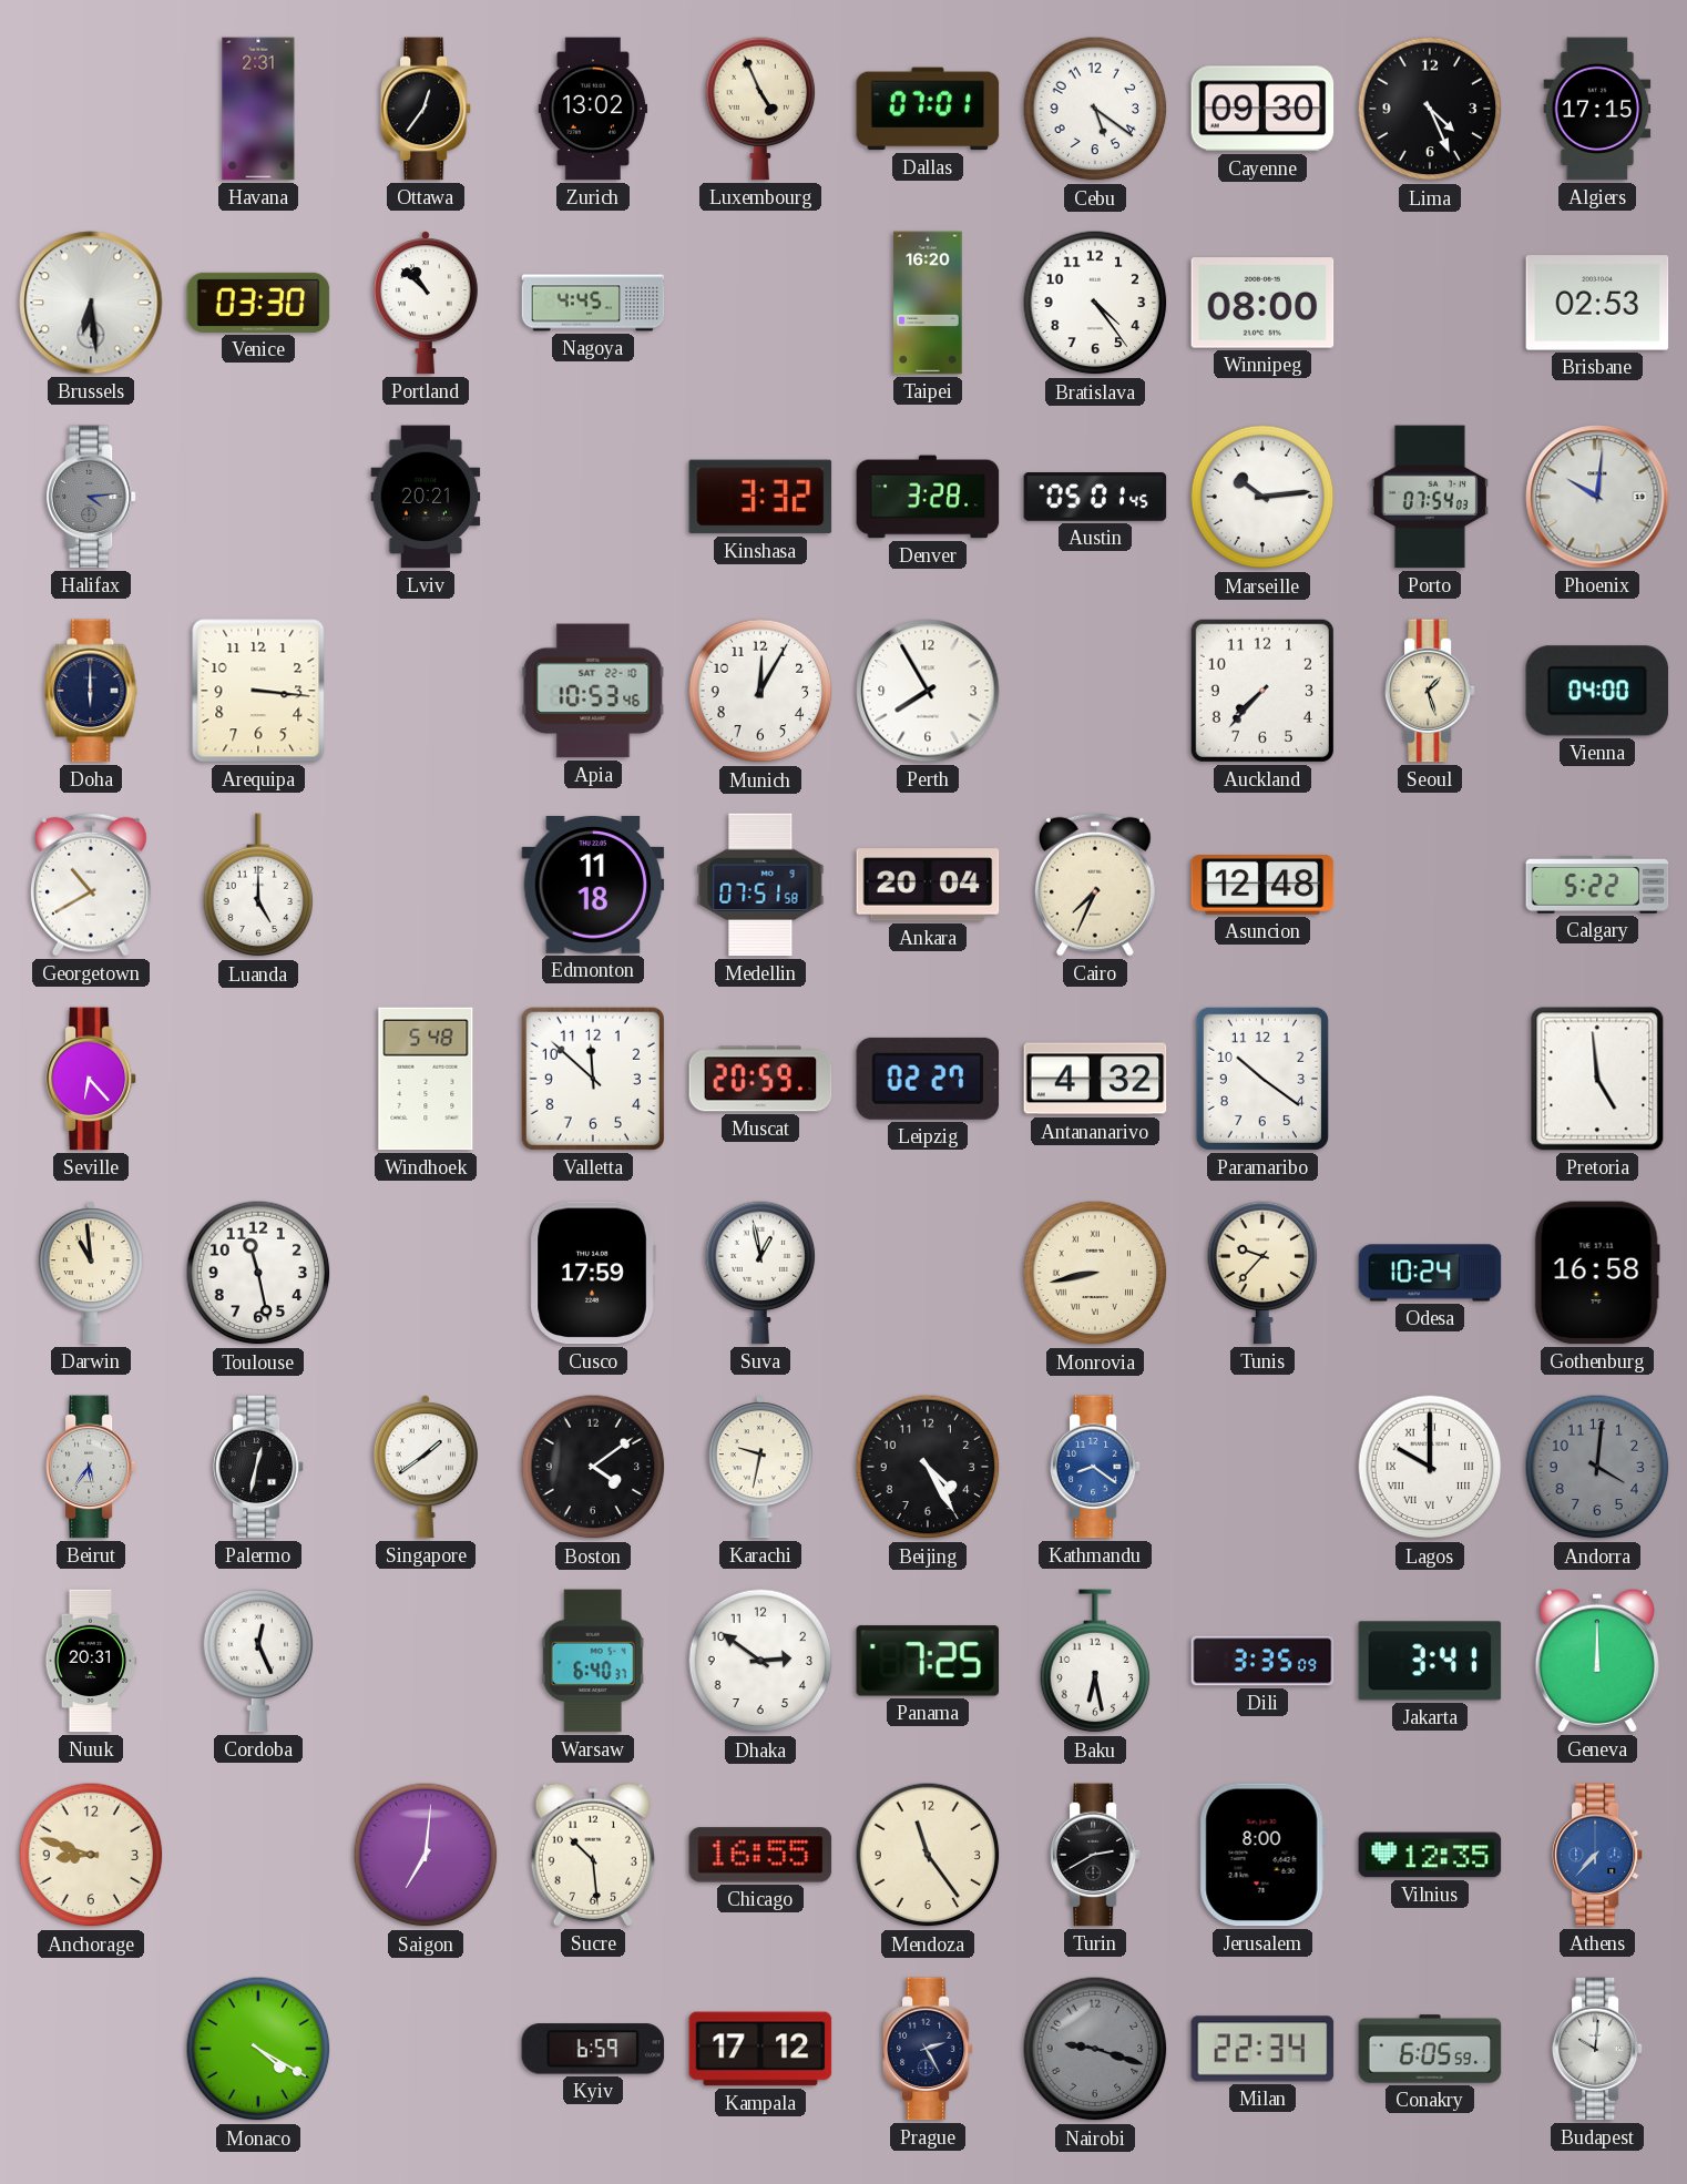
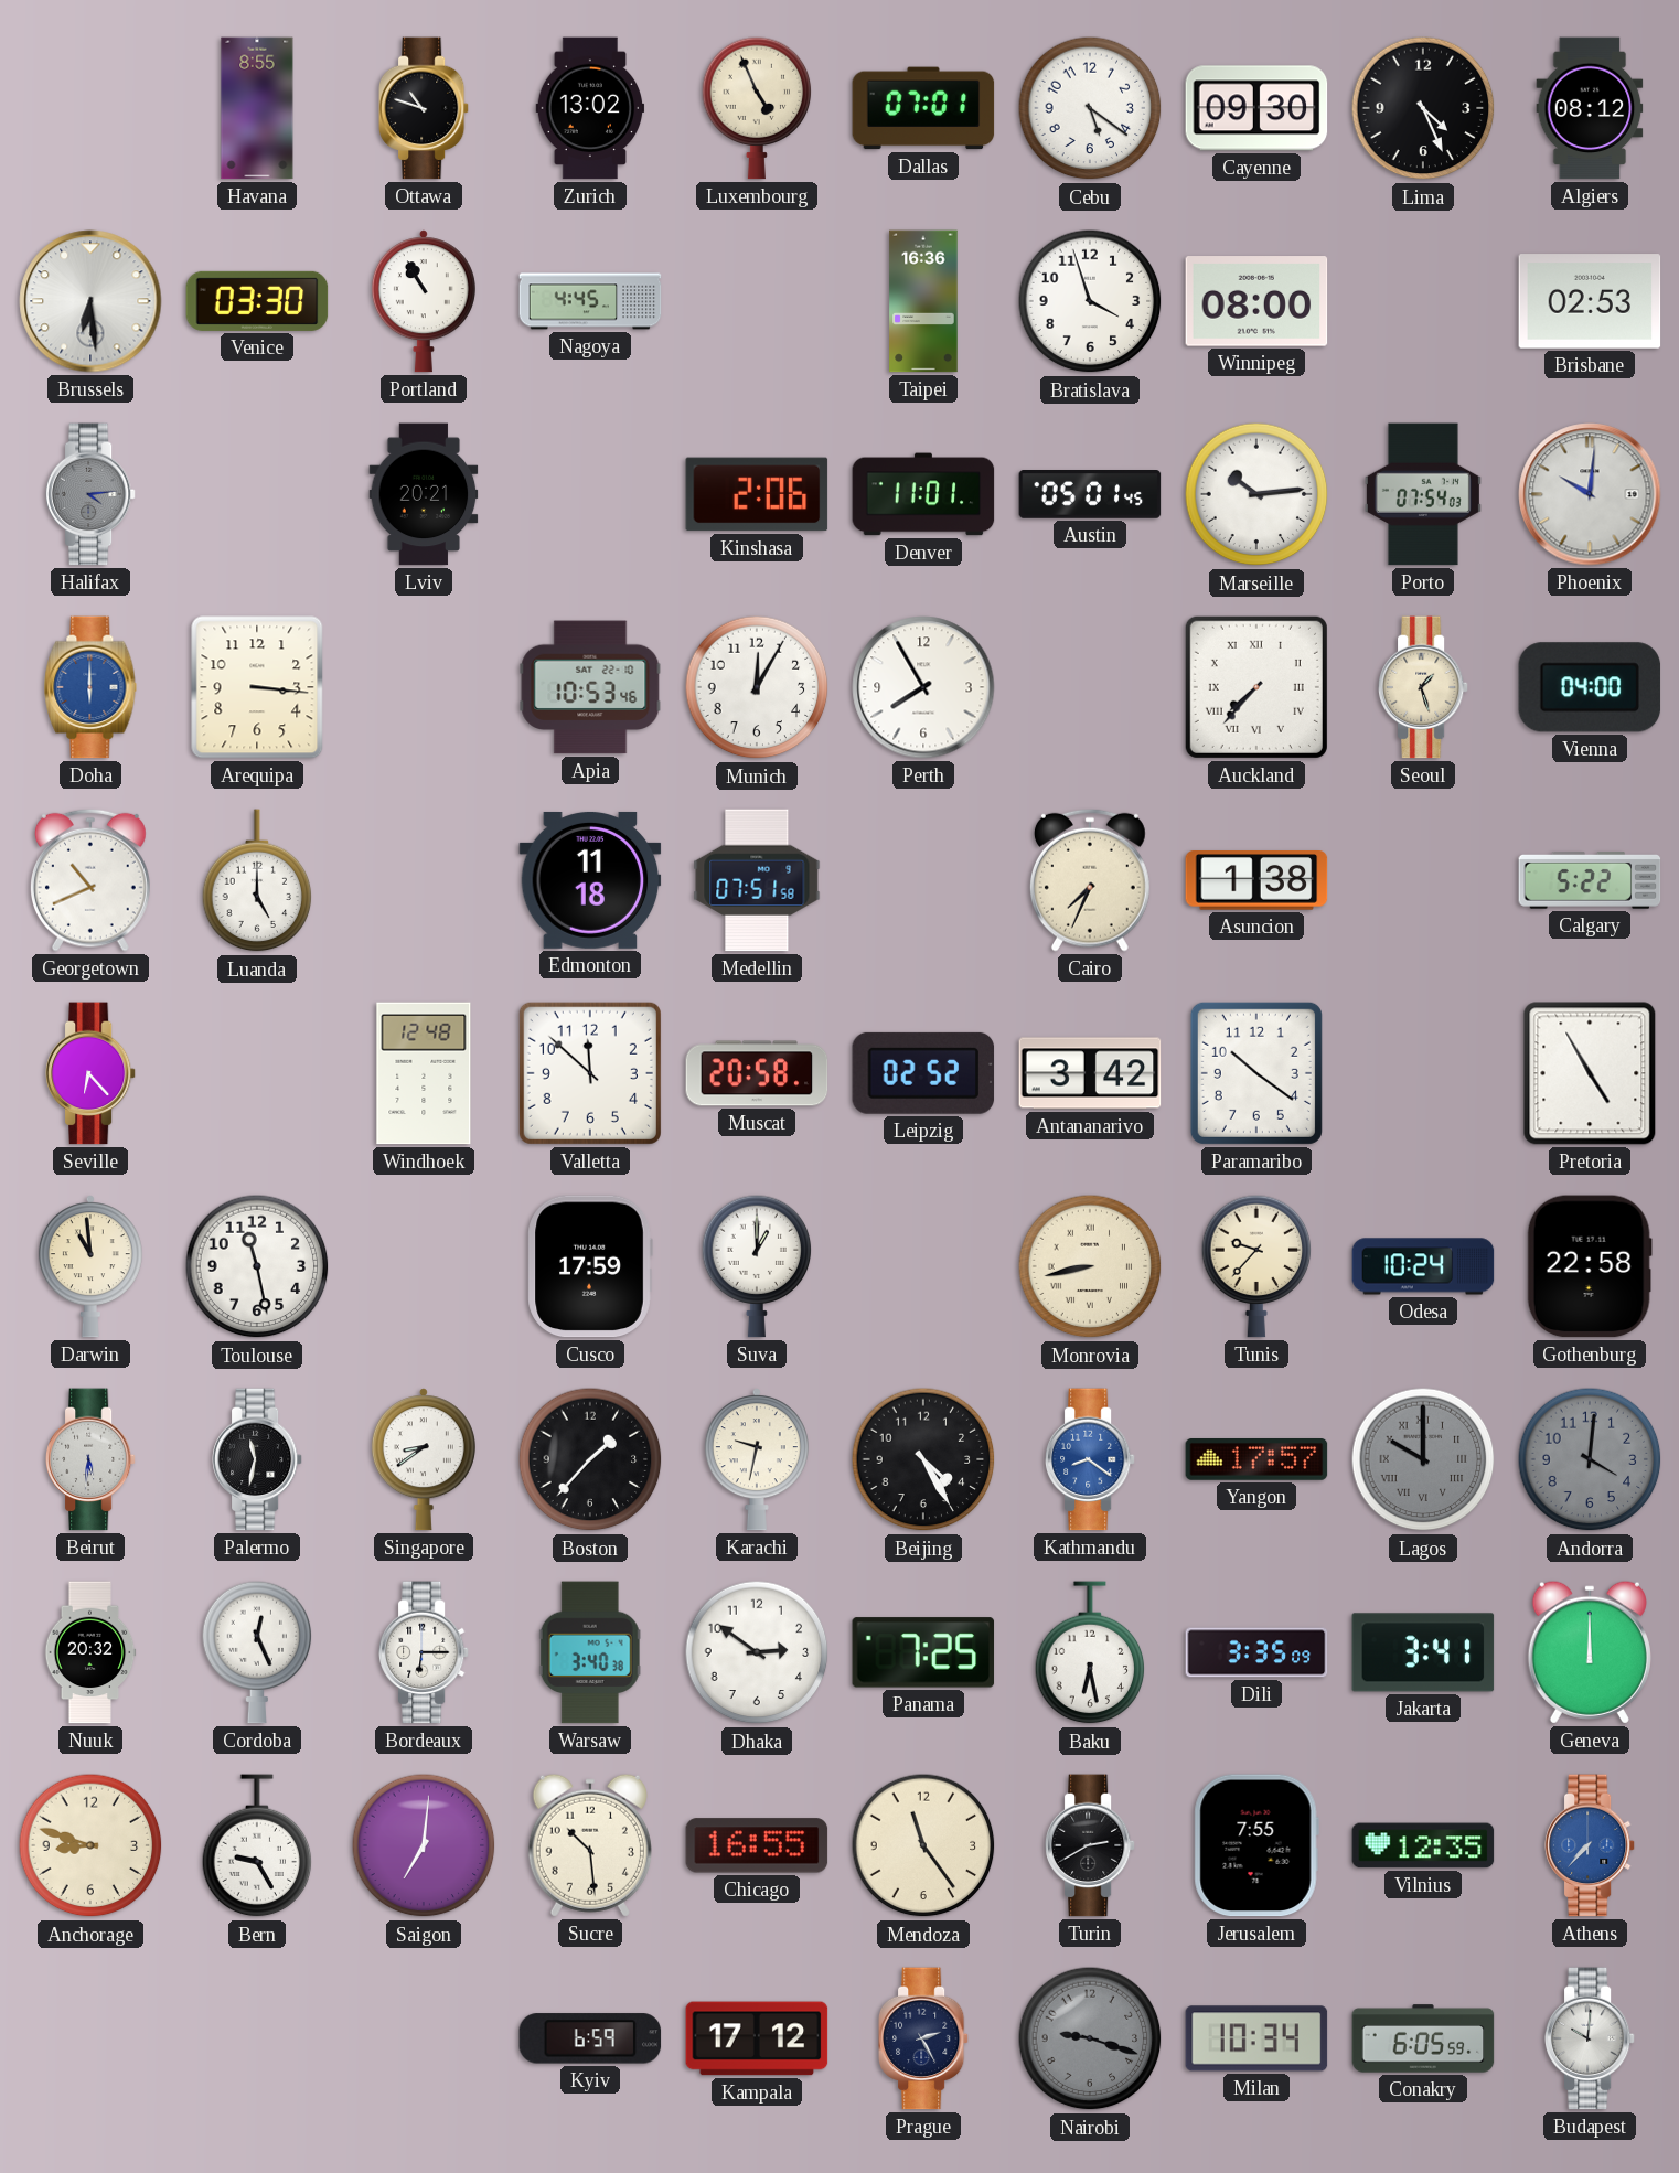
Havana: 2:31 -> 8:55
Ottawa: 12:36 -> 10:48
Algiers: 17:15 -> 08:12
Portland: 10:52 -> 10:55
Taipei: 16:20 -> 16:36
Bratislava: 4:24 -> 3:57
Kinshasa: 3:32 -> 2:06
Denver: 3:28 -> 11:01
Doha dial: navy -> blue
Auckland numerals: Arabic -> Roman
Georgetown: 10:40 -> 10:41
Ankara: 20:04 -> none
Asuncion: 12:48 -> 1:38
Windhoek: 5:48 -> 12:48
Muscat: 20:59 -> 20:58
Leipzig: 02:27 -> 02:52
Antananarivo: 4:32 -> 3:42
Pretoria: 4:59 -> 4:55
Suva: 12:58 -> 1:00
Gothenburg: 16:58 -> 22:58
Beirut: 5:36 -> 5:31
Palermo: 12:32 -> 11:32
Singapore: 1:39 -> 8:39
Boston: 4:09 -> 1:37
Yangon: none -> 17:57
Lagos dial: white -> grey
Nuuk: 20:31 -> 20:32
Bordeaux: none -> 6:15
Warsaw: 6:40 -> 3:40
Bern: none -> 9:25
Jerusalem: 8:00 -> 7:55
Monaco: 4:20 -> none
Milan: 22:34 -> 10:34
